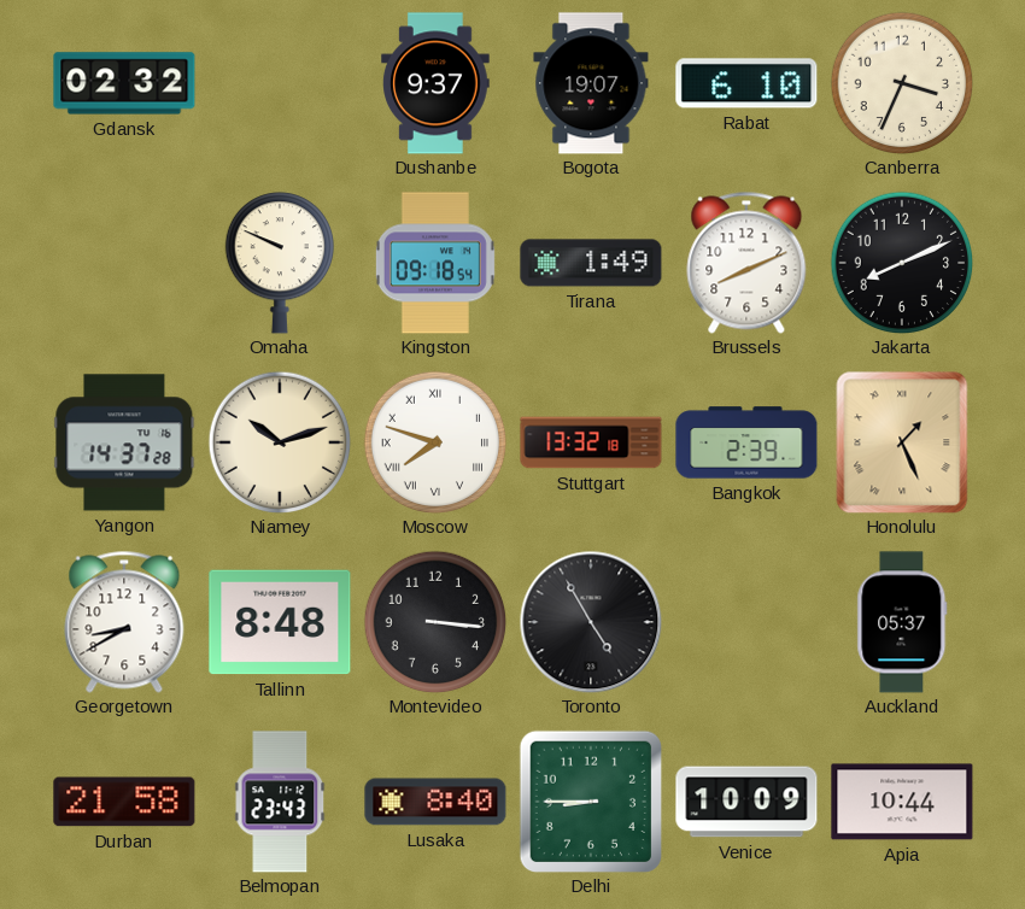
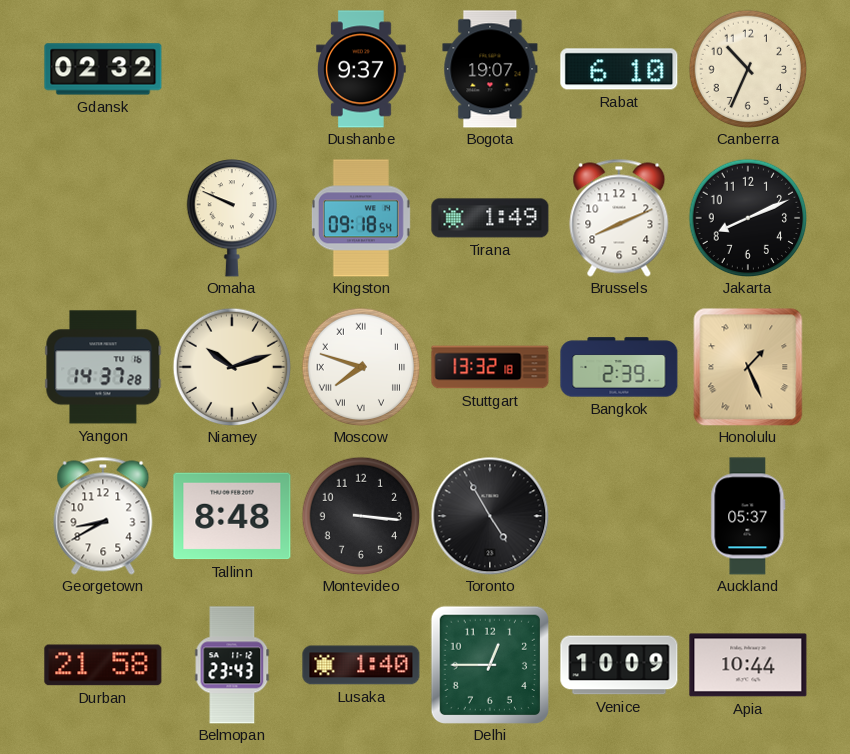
Canberra: 3:34 -> 10:34
Lusaka: 8:40 -> 1:40
Delhi: 8:45 -> 12:45
